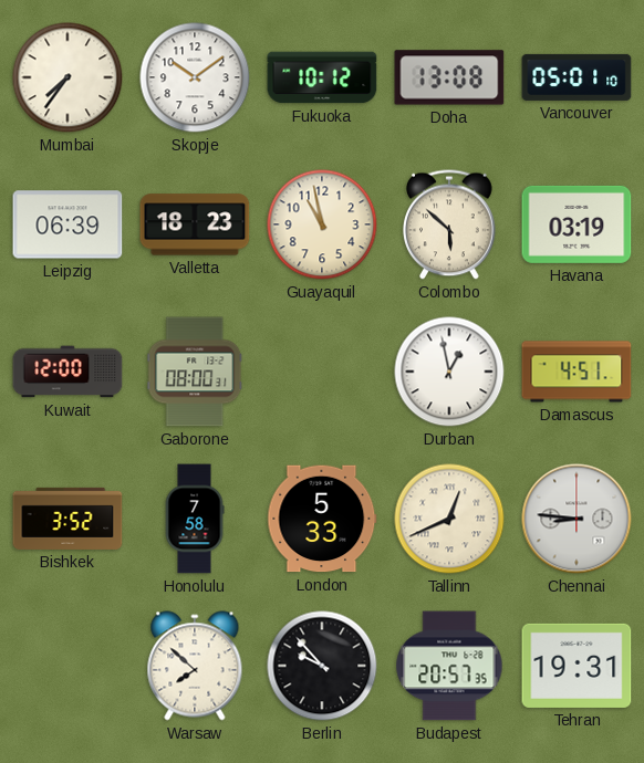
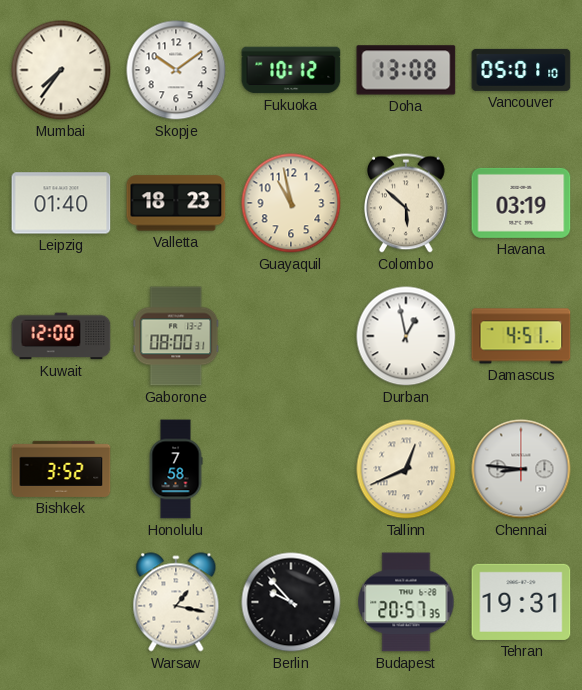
Leipzig: 06:39 -> 01:40
London: 5:33 -> none
Warsaw: 7:52 -> 1:17
